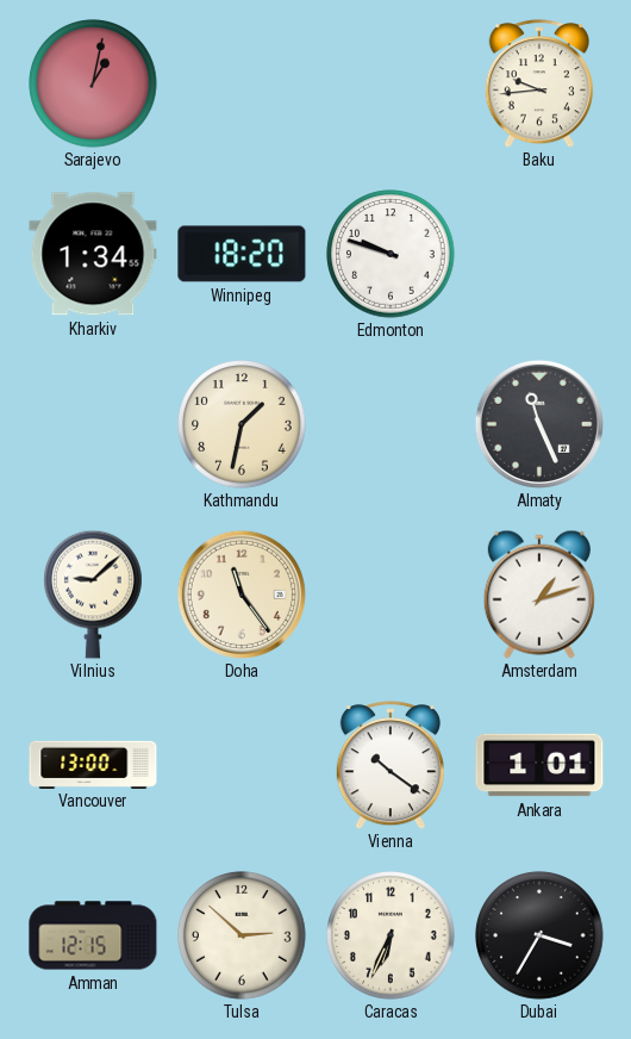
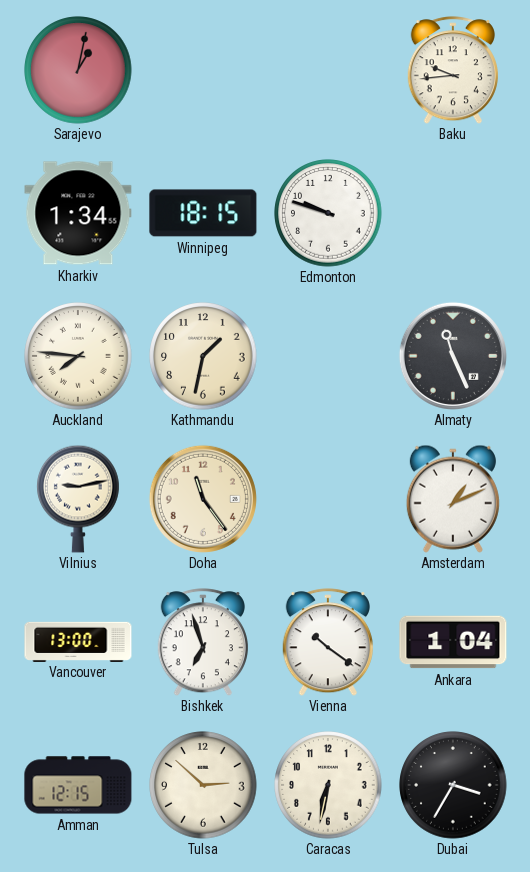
Winnipeg: 18:20 -> 18:15
Auckland: none -> 7:46
Vilnius: 9:08 -> 9:13
Amsterdam: 1:12 -> 1:11
Bishkek: none -> 6:57
Ankara: 1:01 -> 1:04
Caracas: 6:34 -> 6:32
